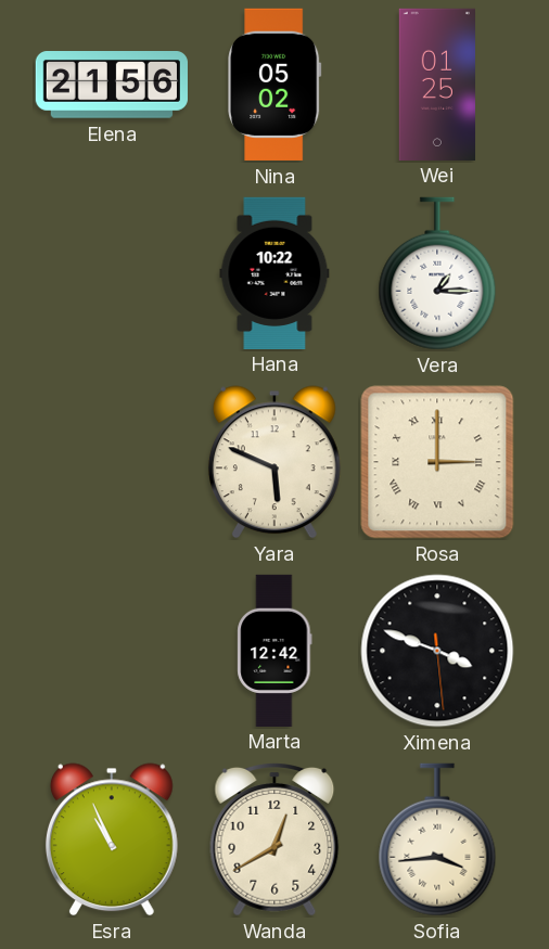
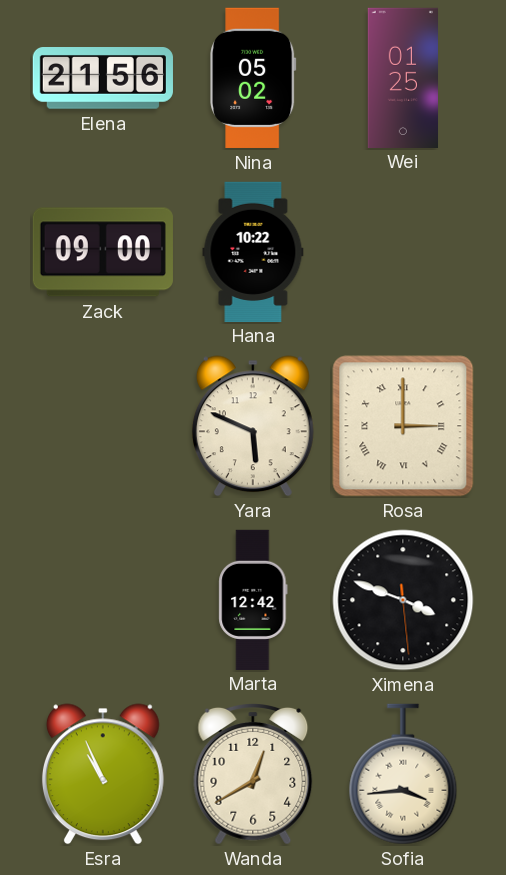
Zack: none -> 09:00
Vera: 1:15 -> none
